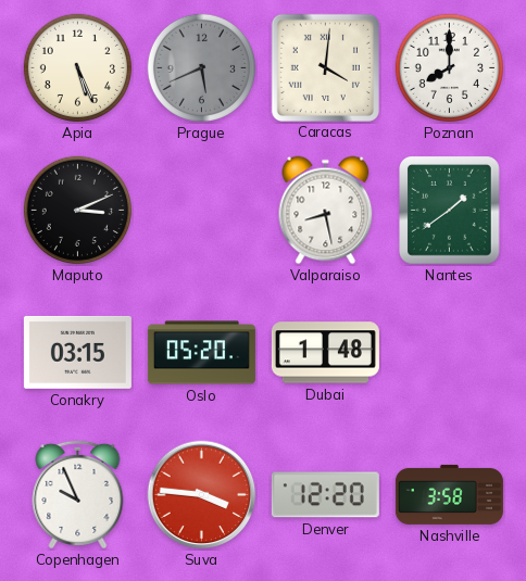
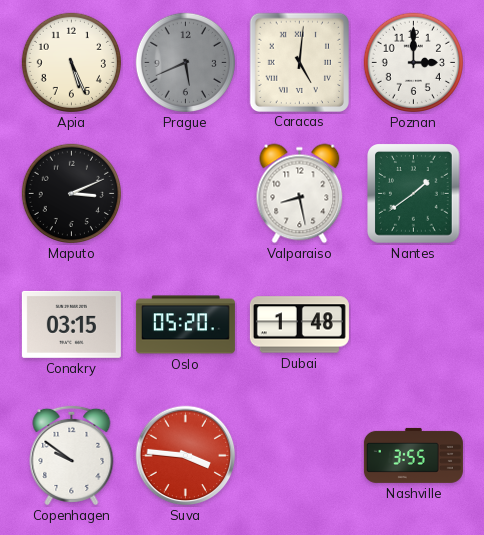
Caracas: 4:01 -> 5:01
Poznan: 8:00 -> 3:00
Copenhagen: 9:56 -> 9:51
Denver: 12:20 -> none
Nashville: 3:58 -> 3:55
